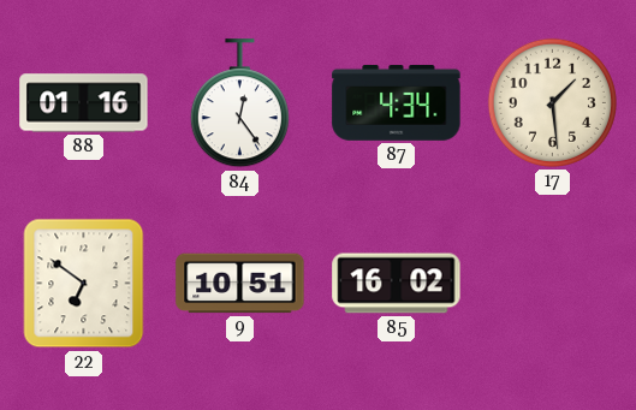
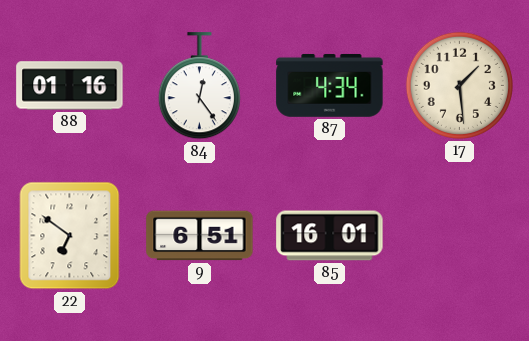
9: 10:51 -> 6:51
85: 16:02 -> 16:01
